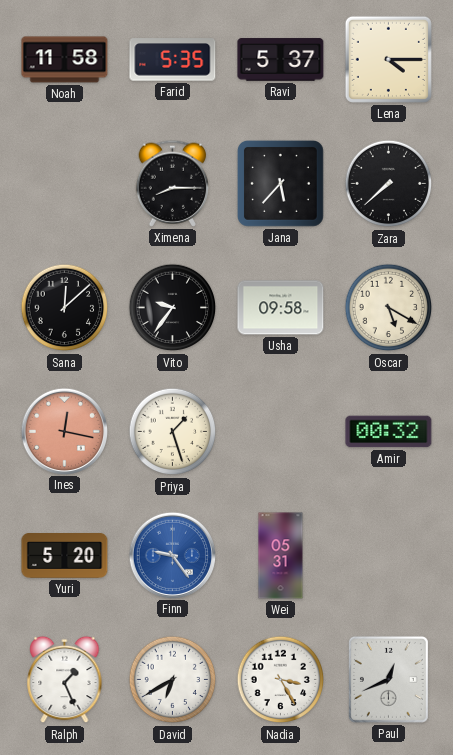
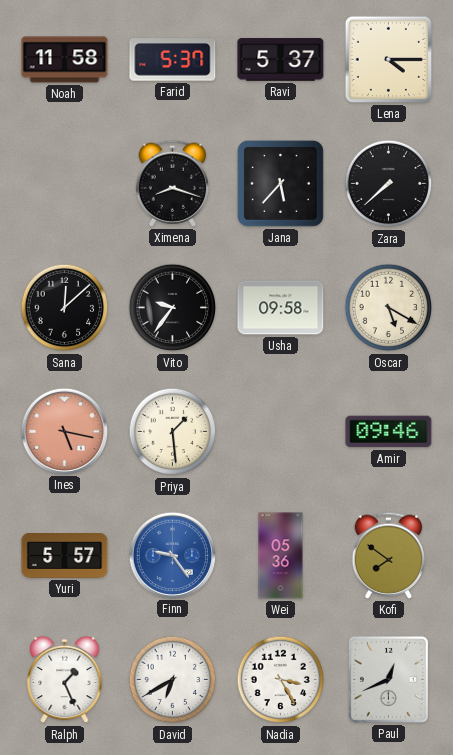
Farid: 5:35 -> 5:37
Ximena: 8:15 -> 8:18
Ines: 12:17 -> 5:17
Priya: 1:27 -> 1:29
Amir: 00:32 -> 09:46
Yuri: 5:20 -> 5:57
Wei: 05:31 -> 05:36
Kofi: none -> 7:51
